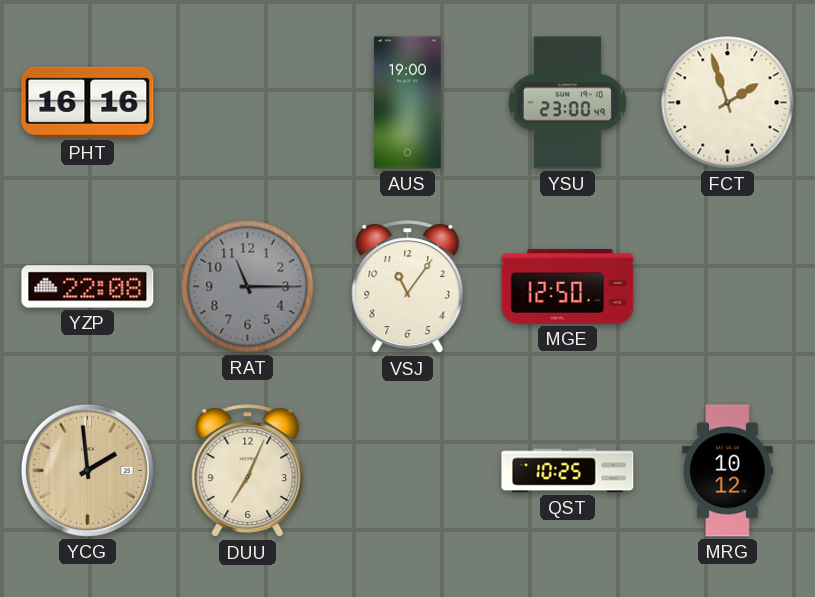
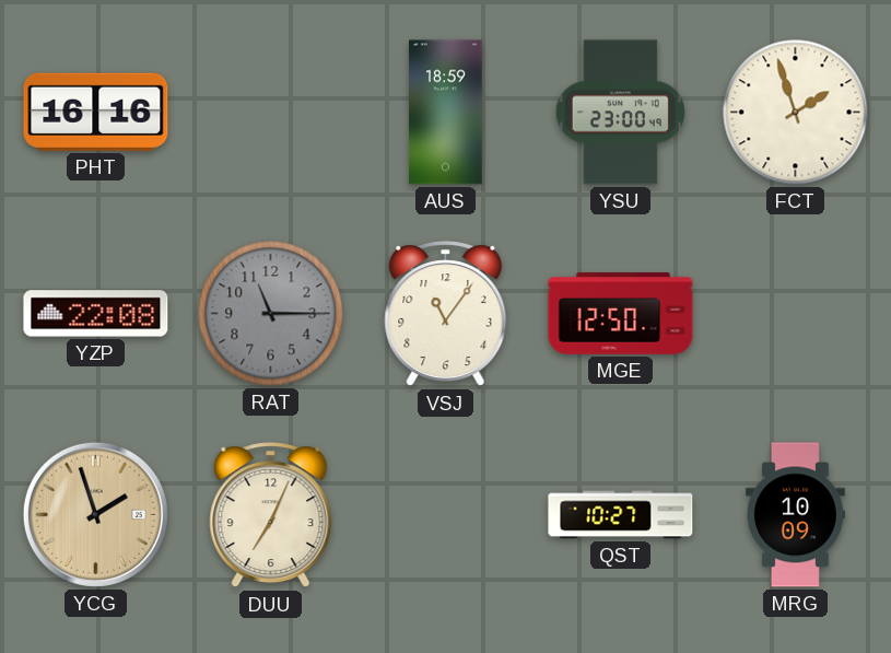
AUS: 19:00 -> 18:59
YCG: 1:59 -> 1:57
QST: 10:25 -> 10:27
MRG: 10:12 -> 10:09
